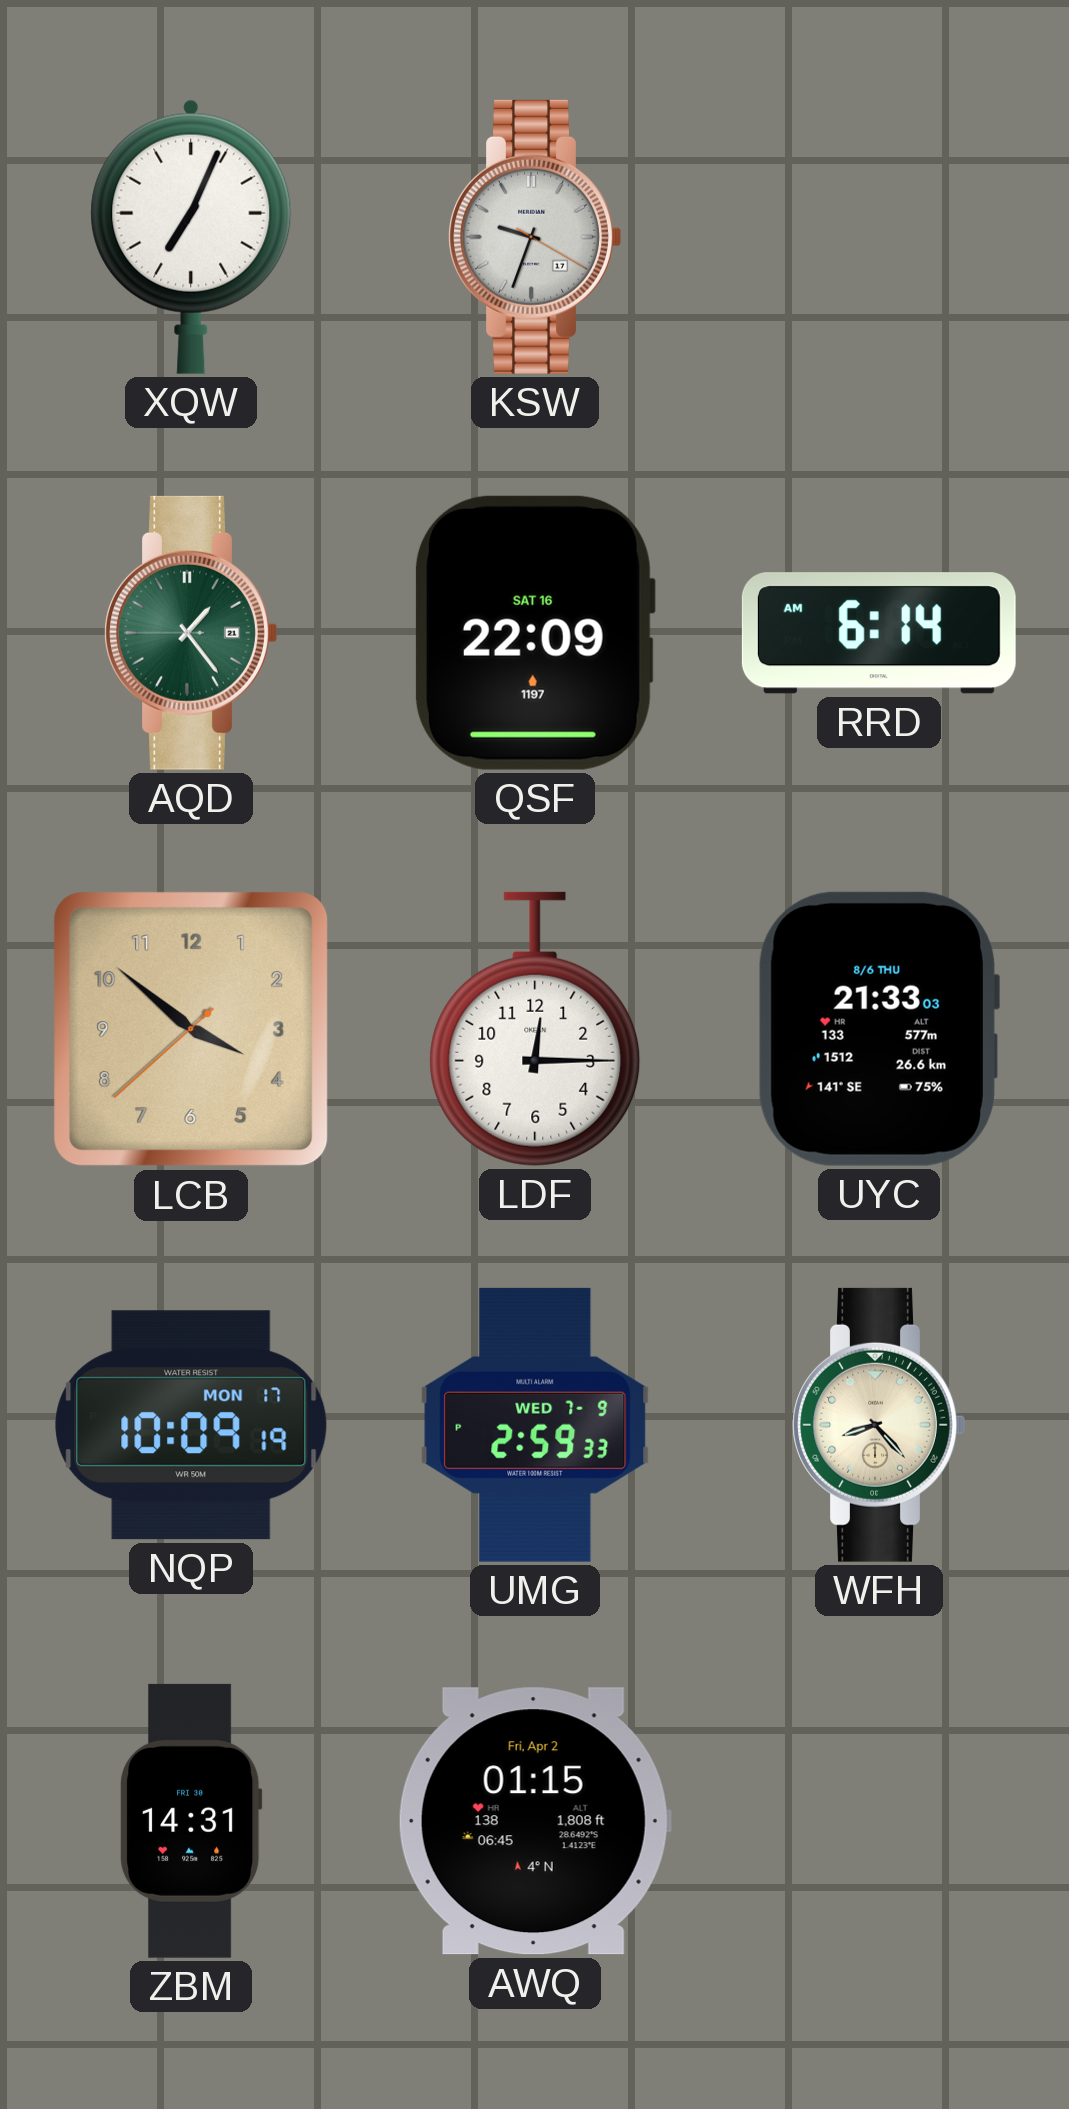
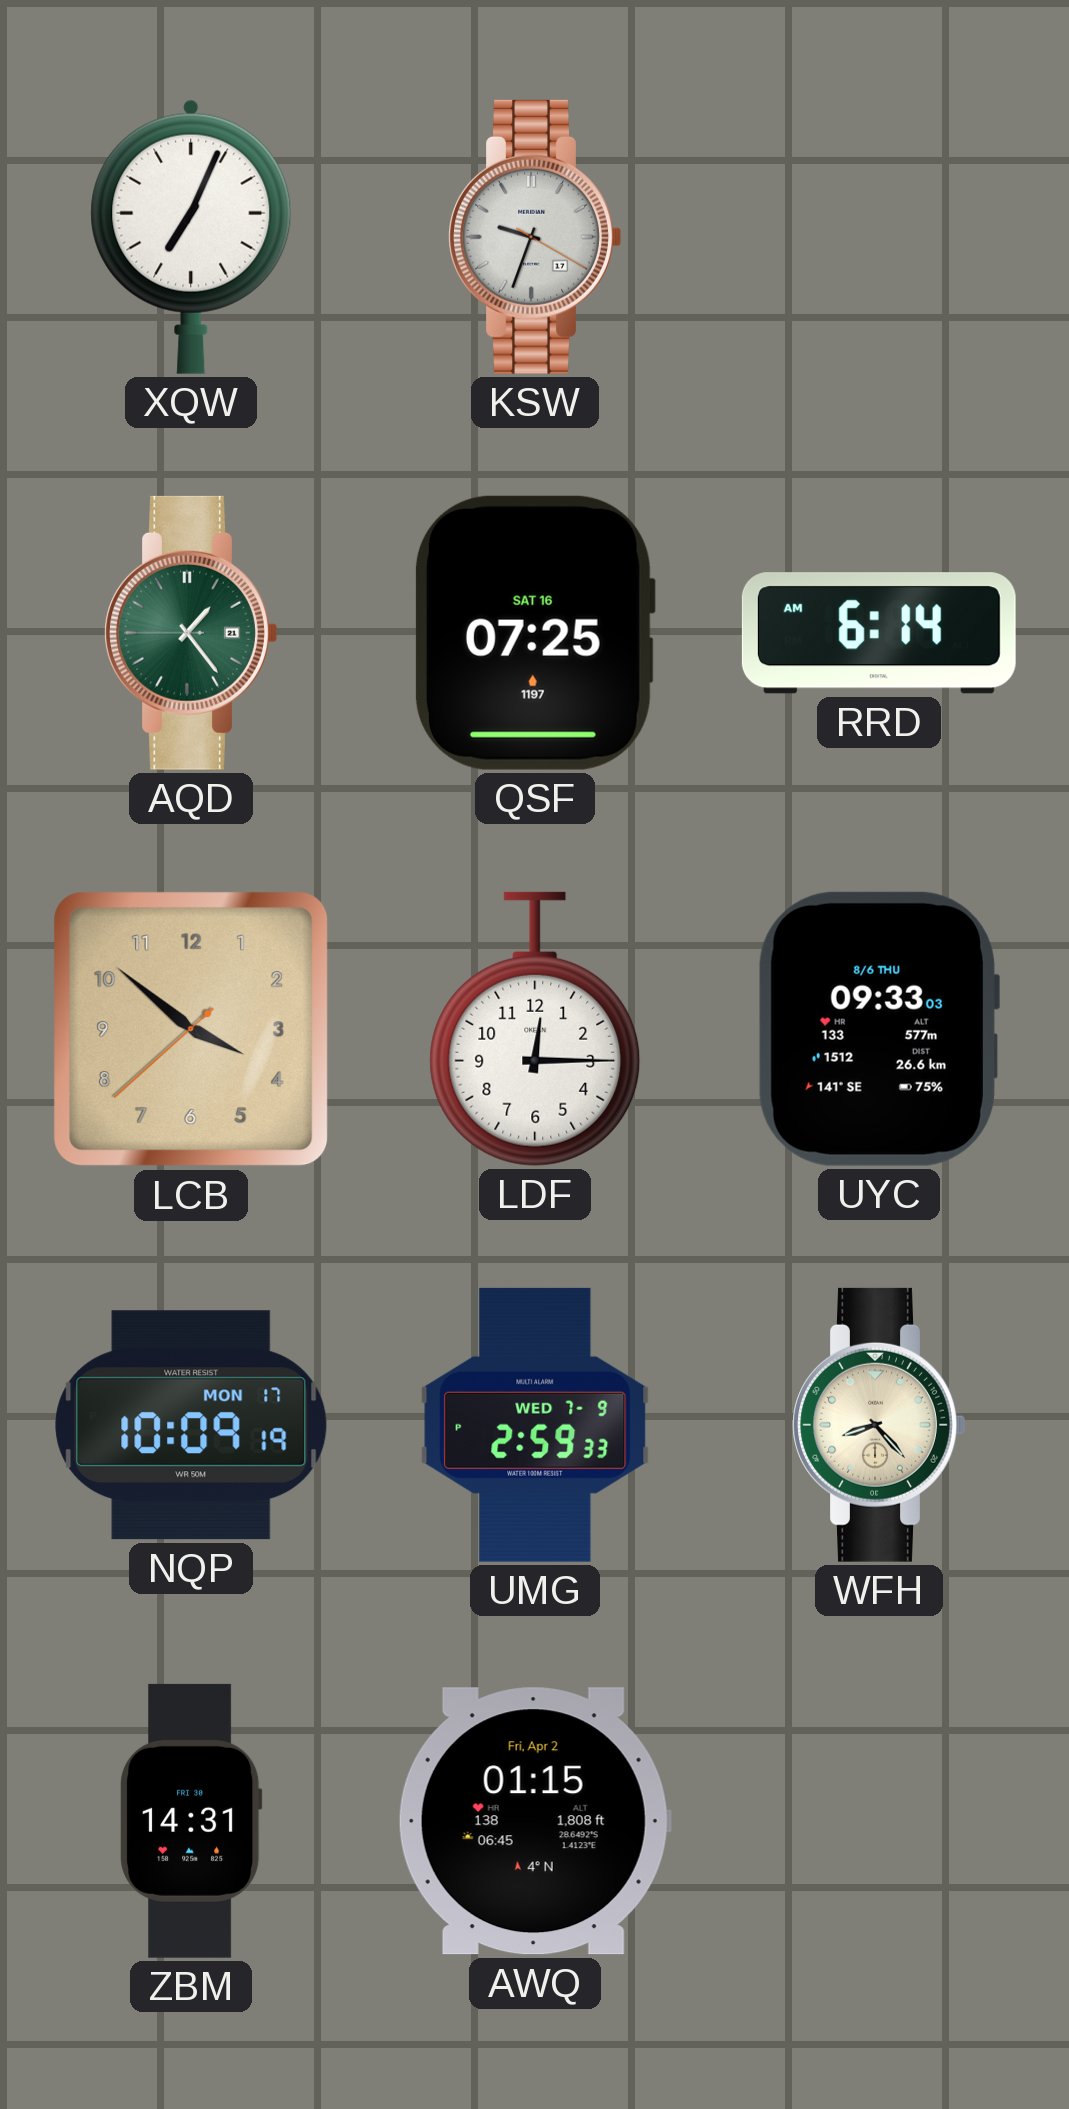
QSF: 22:09 -> 07:25
UYC: 21:33 -> 09:33
